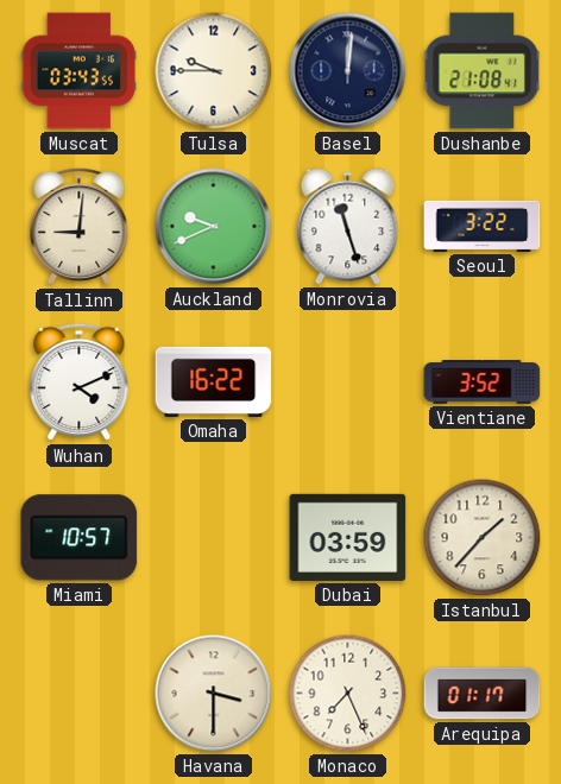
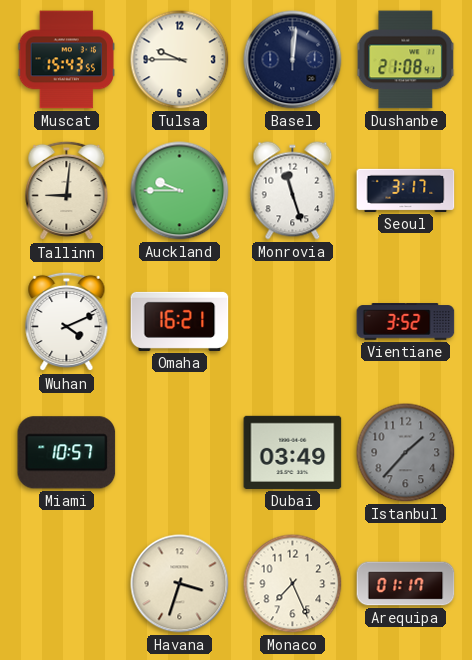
Muscat: 03:43 -> 15:43
Auckland: 9:41 -> 9:45
Seoul: 3:22 -> 3:17
Omaha: 16:22 -> 16:21
Dubai: 03:59 -> 03:49
Istanbul dial: cream -> grey
Havana: 3:30 -> 3:33
